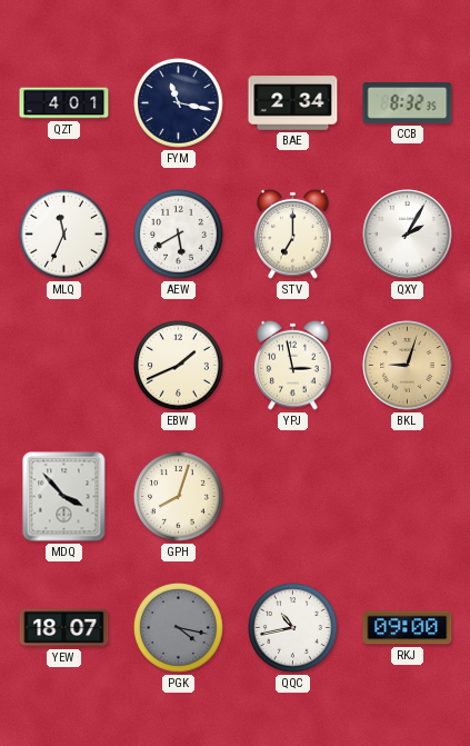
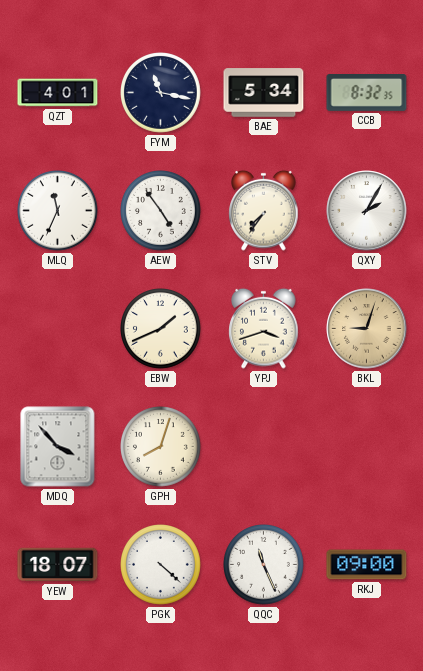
BAE: 2:34 -> 5:34
AEW: 5:40 -> 4:54
STV: 7:00 -> 7:36
YPJ: 2:58 -> 3:42
PGK: 4:17 -> 4:22
PGK dial: grey -> white
QQC: 10:43 -> 11:26
